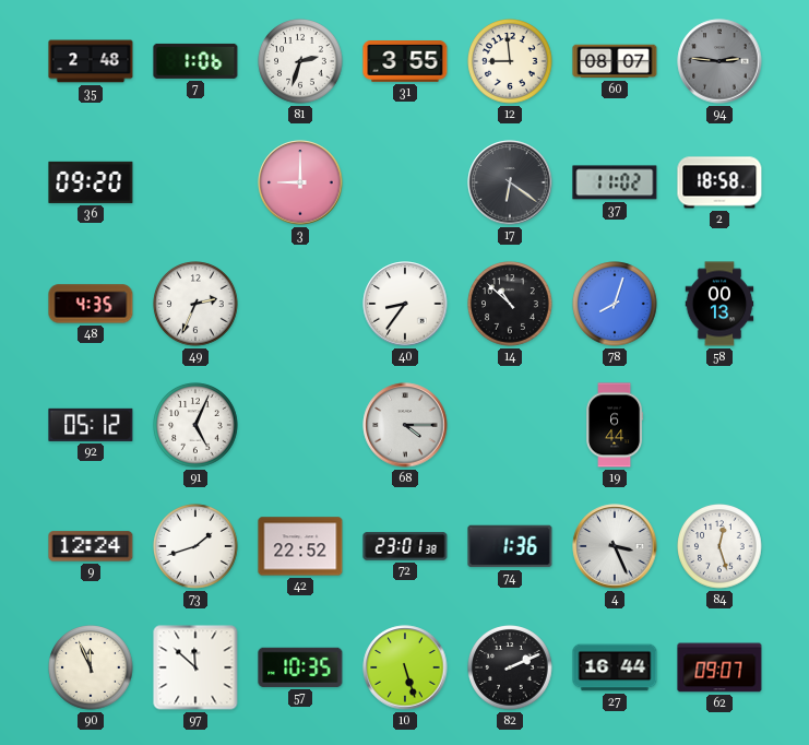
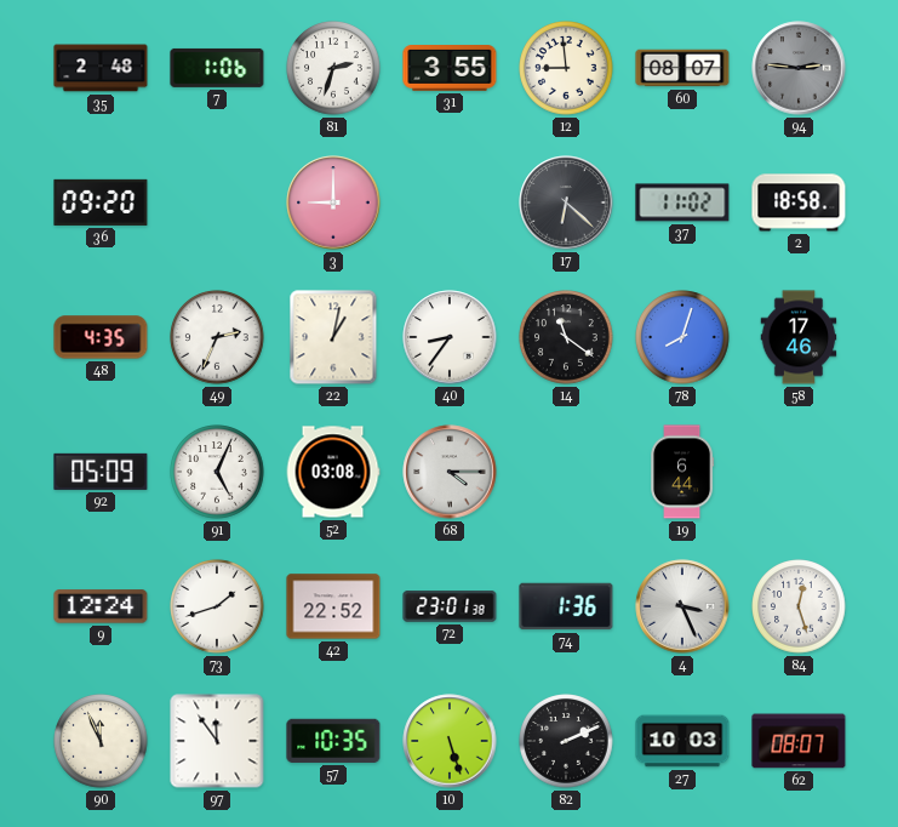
17: 6:21 -> 6:22
22: none -> 1:02
14: 10:52 -> 11:21
58: 00:13 -> 17:46
92: 05:12 -> 05:09
52: none -> 03:08
97: 11:52 -> 11:54
27: 16:44 -> 10:03
62: 09:07 -> 08:07
